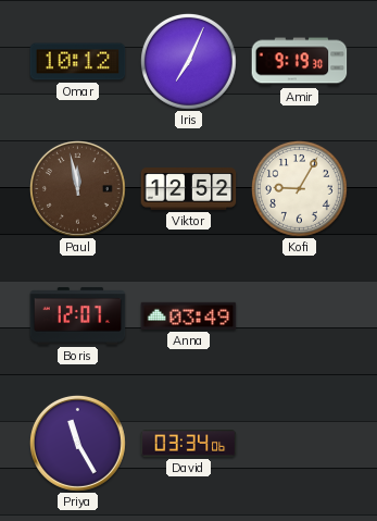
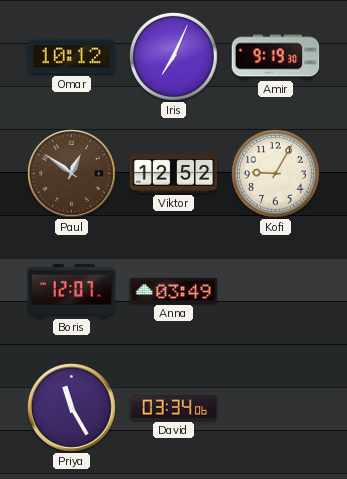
Paul: 11:58 -> 12:51
